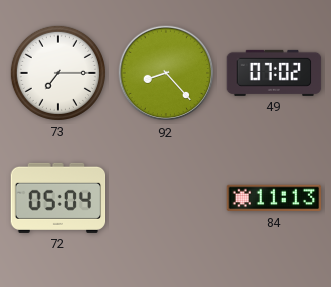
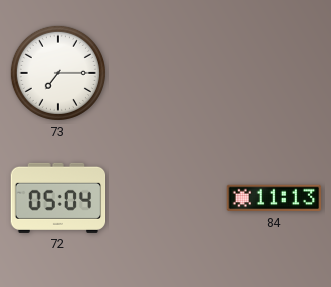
92: 8:23 -> none
49: 07:02 -> none
